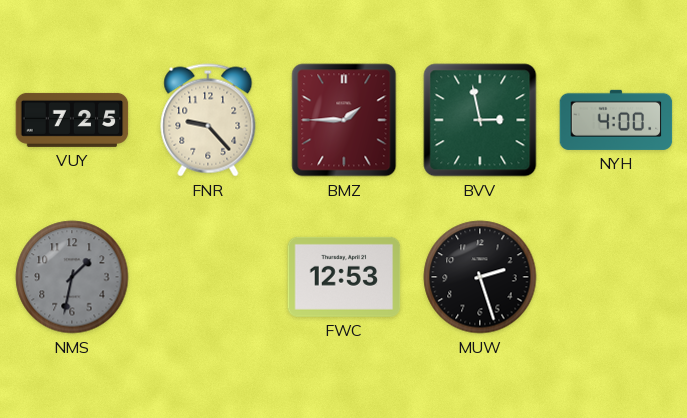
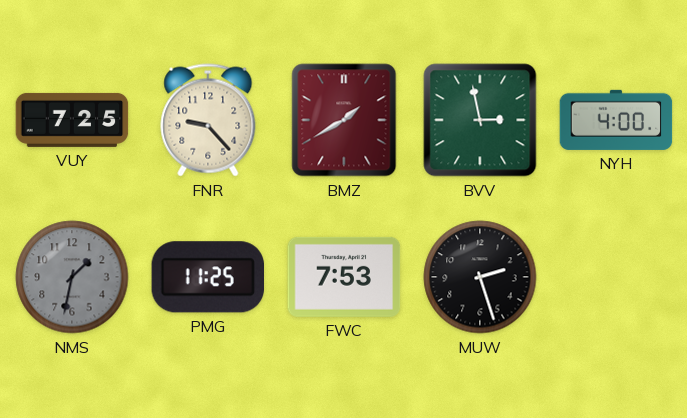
BMZ: 1:45 -> 1:40
PMG: none -> 11:25
FWC: 12:53 -> 7:53
